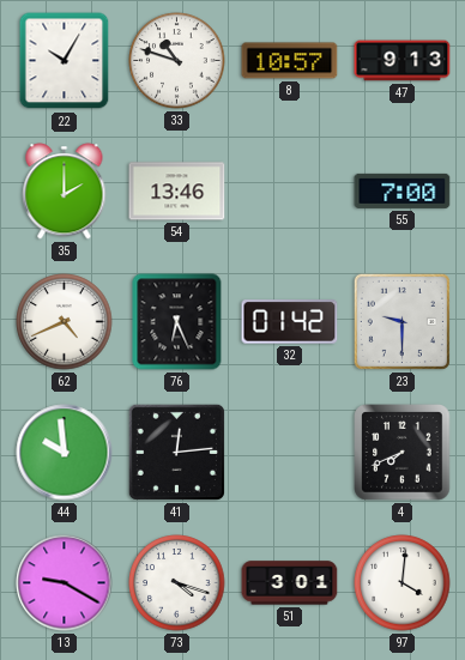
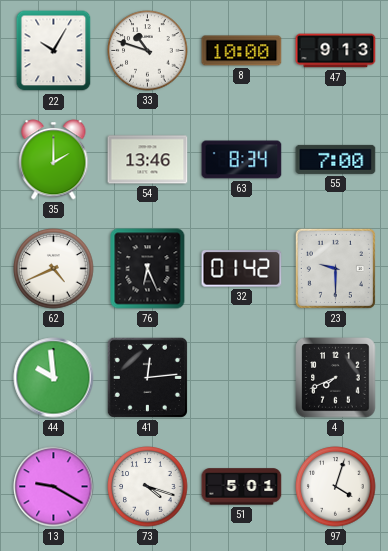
8: 10:57 -> 10:00
63: none -> 8:34
51: 3:01 -> 5:01
97: 4:01 -> 4:03
